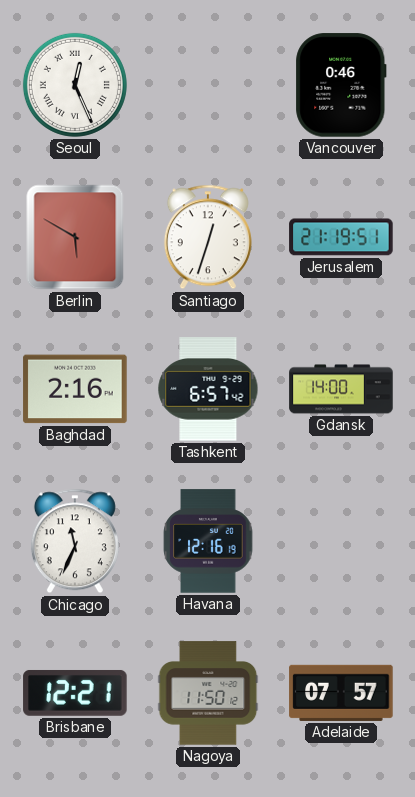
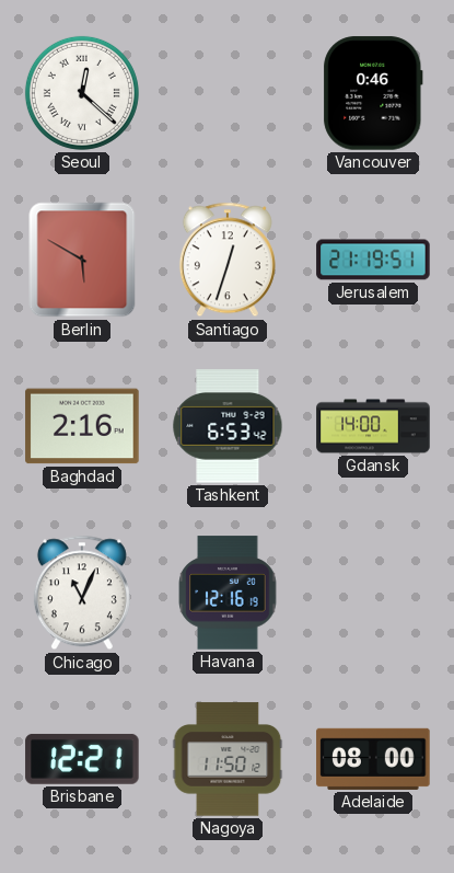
Seoul: 12:26 -> 12:22
Tashkent: 6:57 -> 6:53
Chicago: 11:34 -> 11:04
Adelaide: 07:57 -> 08:00
